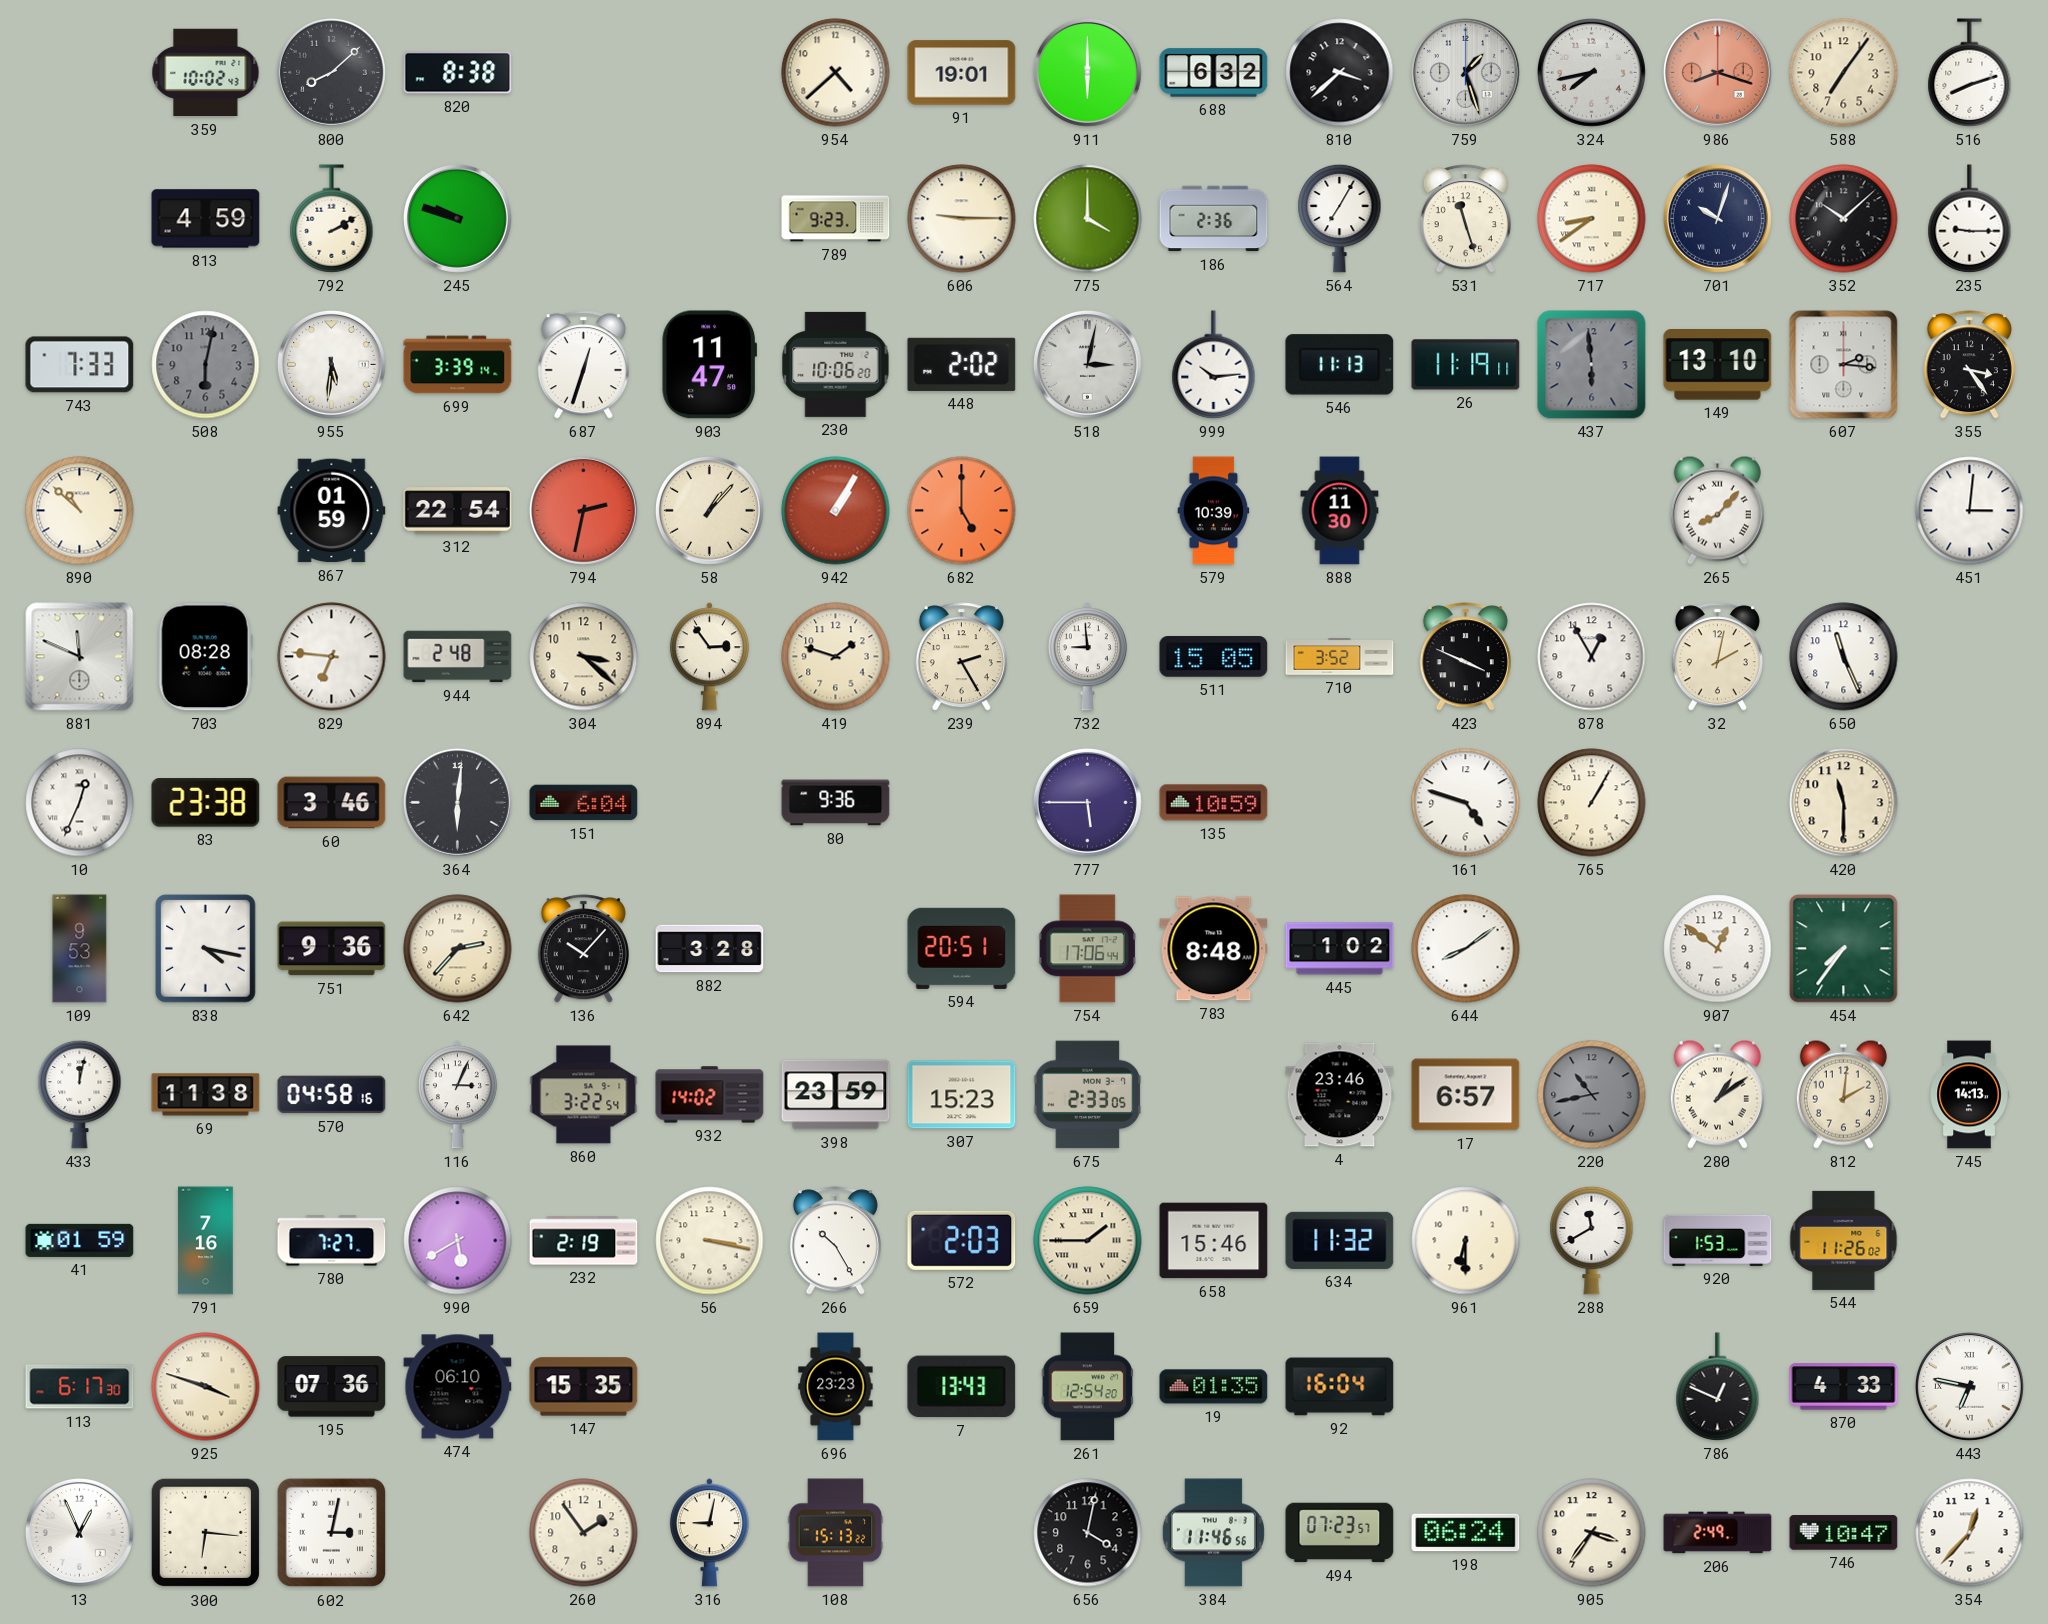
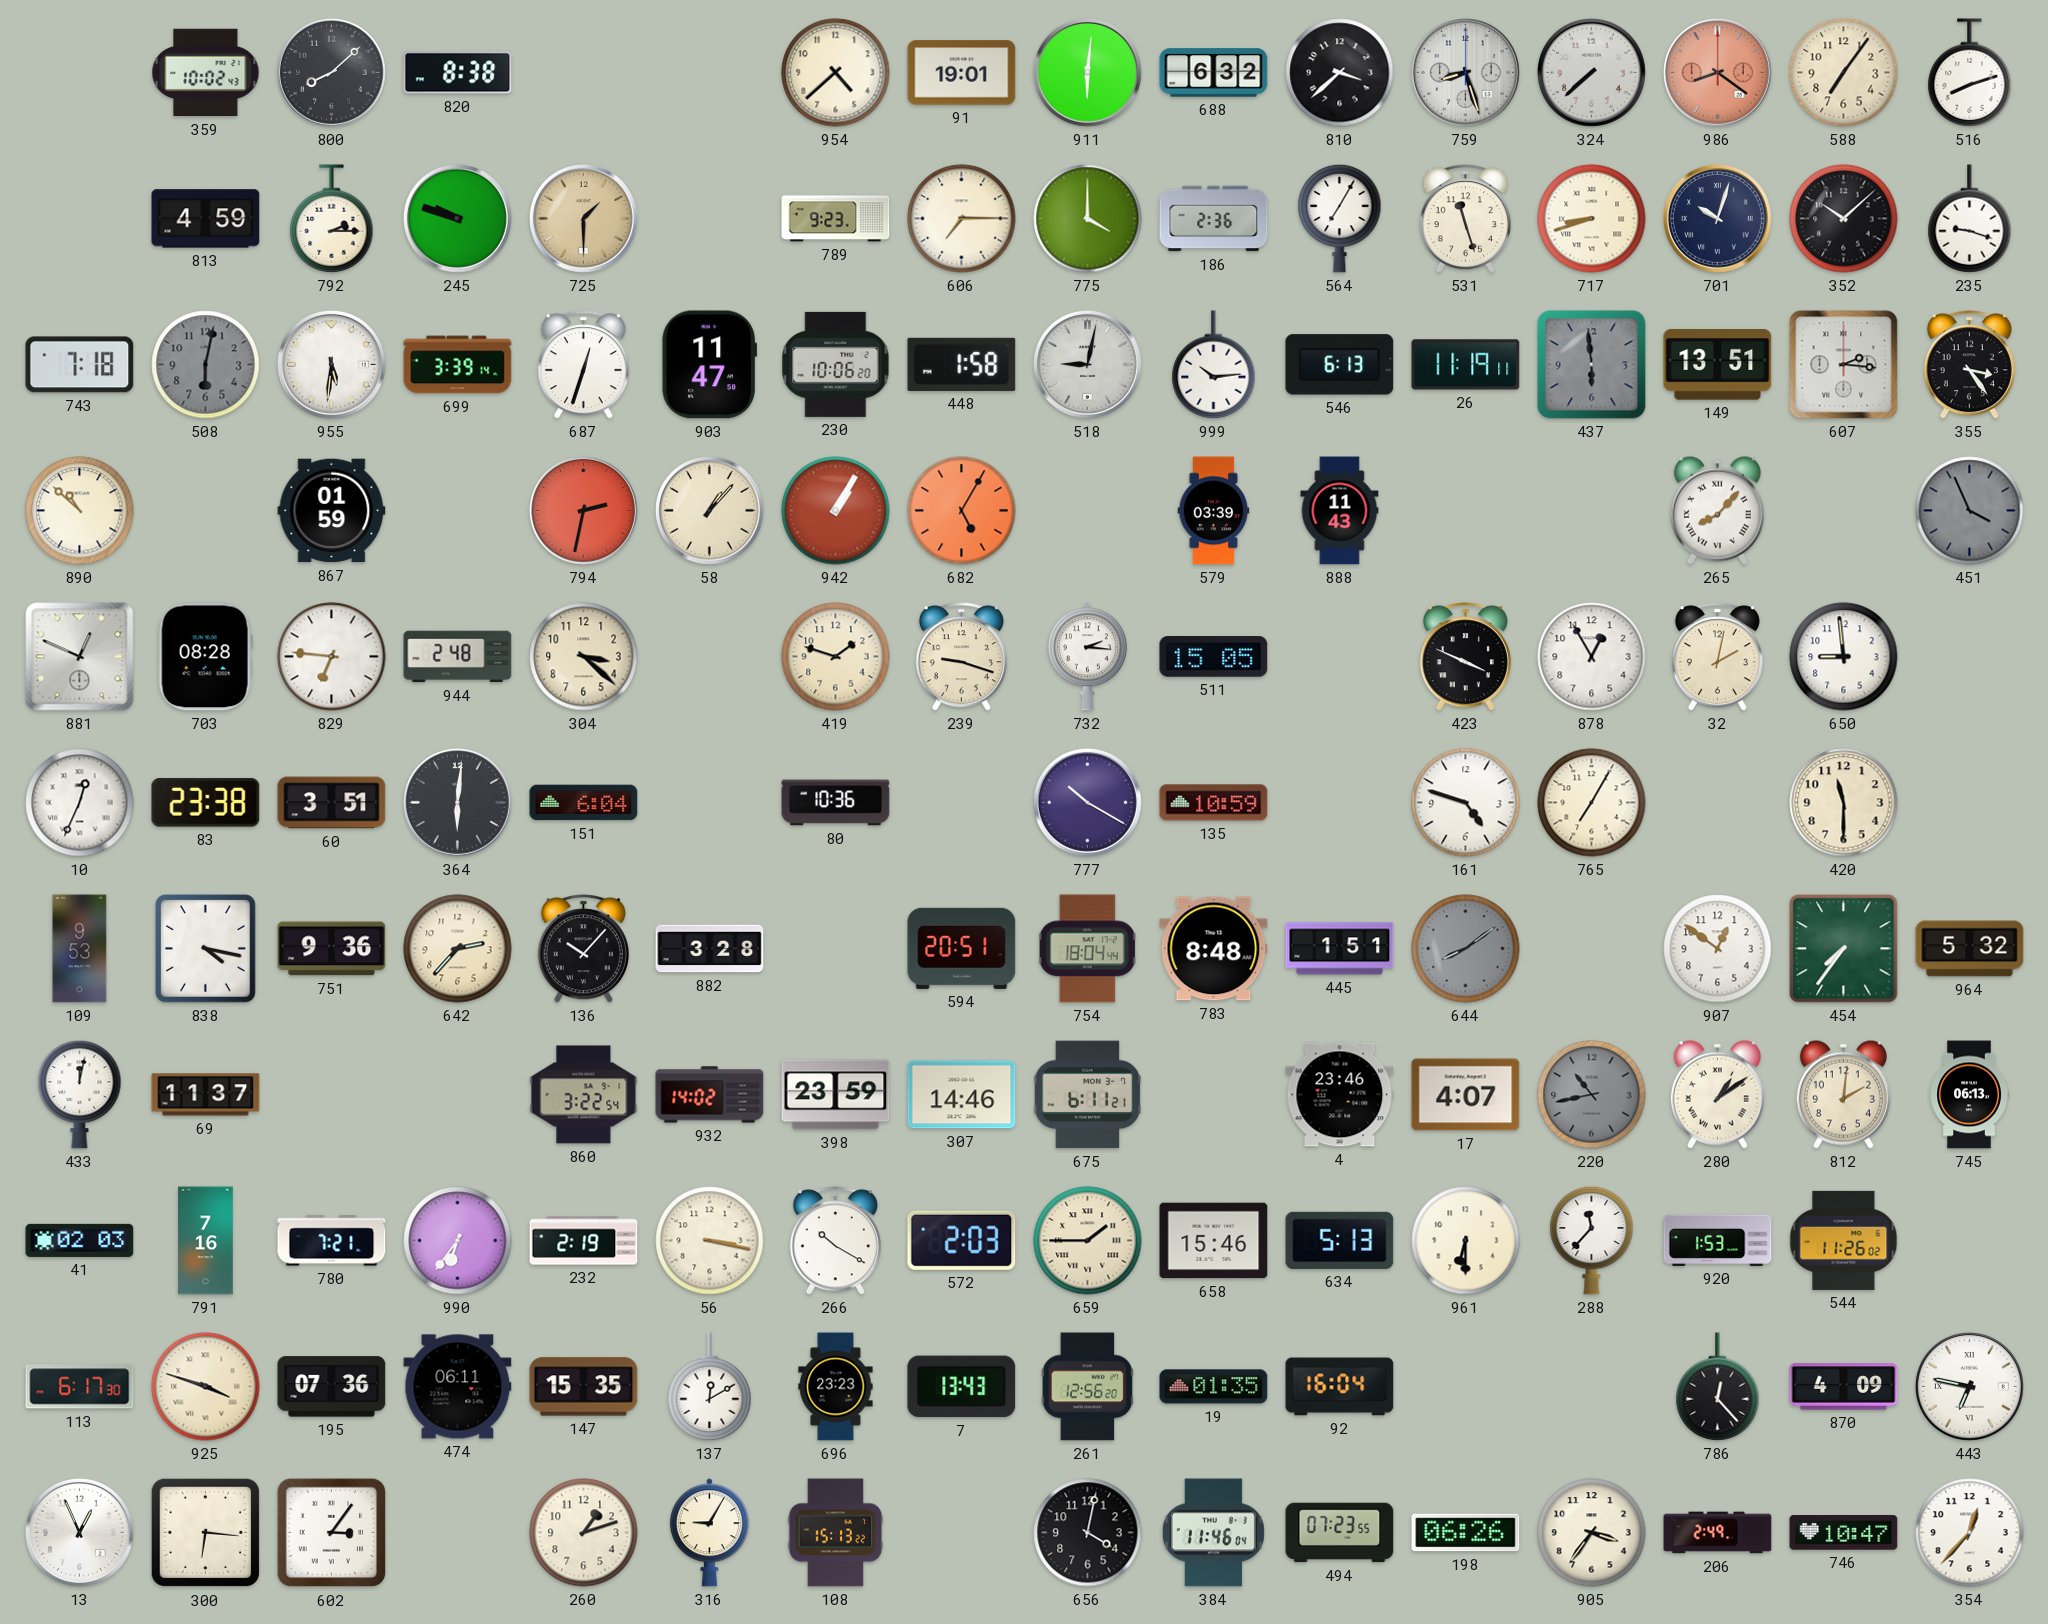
911: 6:00 -> 6:01
759: 1:27 -> 8:27
324: 7:43 -> 7:38
986: 8:18 -> 8:21
792: 2:10 -> 2:15
725: none -> 1:30
606: 9:15 -> 7:15
717: 8:39 -> 8:42
235: 9:15 -> 9:18
743: 7:33 -> 7:18
448: 2:02 -> 1:58
518: 3:02 -> 9:02
546: 11:13 -> 6:13
149: 13:10 -> 13:51
312: 22:54 -> none
682: 5:00 -> 5:05
579: 10:39 -> 03:39
888: 11:30 -> 11:43
451: 3:01 -> 3:56
451 dial: white -> grey
881: 11:49 -> 12:49
894: 2:54 -> none
239: 2:25 -> 9:18
732: 8:59 -> 2:16
710: 3:52 -> none
650: 11:26 -> 8:59
60: 3:46 -> 3:51
80: 9:36 -> 10:36
777: 5:45 -> 10:20
765: 1:05 -> 7:05
754: 17:06 -> 18:04
445: 1:02 -> 1:51
644 dial: white -> grey
964: none -> 5:32
69: 11:38 -> 11:37
570: 04:58 -> none
116: 3:04 -> none
307: 15:23 -> 14:46
675: 2:33 -> 6:11
17: 6:57 -> 4:07
745: 14:13 -> 06:13
41: 01:59 -> 02:03
780: 7:27 -> 7:21
990: 5:40 -> 6:36
266: 10:25 -> 10:20
634: 11:32 -> 5:13
288: 11:40 -> 11:37
474: 06:10 -> 06:11
137: none -> 12:10
261: 12:54 -> 12:56
786: 12:49 -> 12:23
870: 4:33 -> 4:09
602: 3:02 -> 3:06
260: 1:54 -> 1:12
316: 9:02 -> 9:05
384: 11:46:56 -> 11:46:04
494: 07:23:57 -> 07:23:55
198: 06:24 -> 06:26
